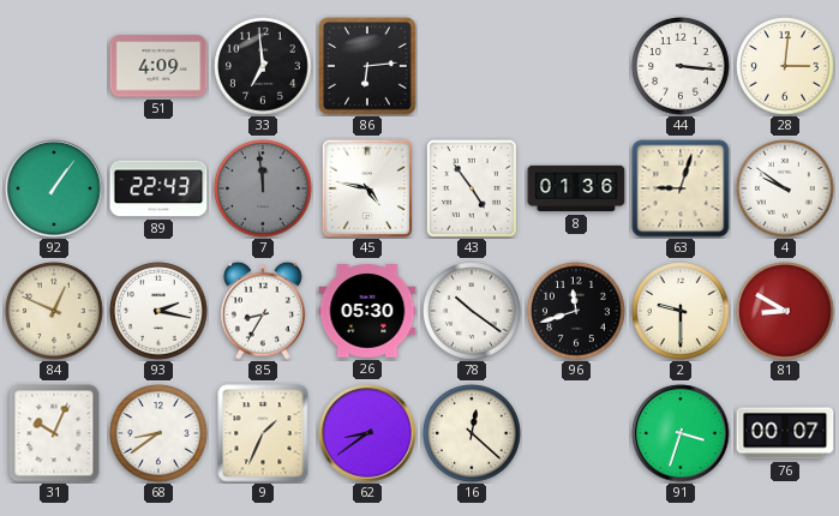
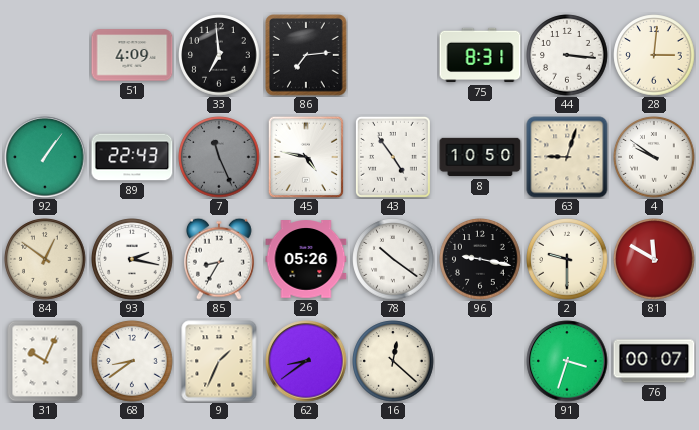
86: 6:14 -> 7:14
75: none -> 8:31
7: 11:59 -> 11:26
8: 01:36 -> 10:50
84: 12:49 -> 12:51
26: 05:30 -> 05:26
96: 11:42 -> 9:17
81: 8:50 -> 11:50
